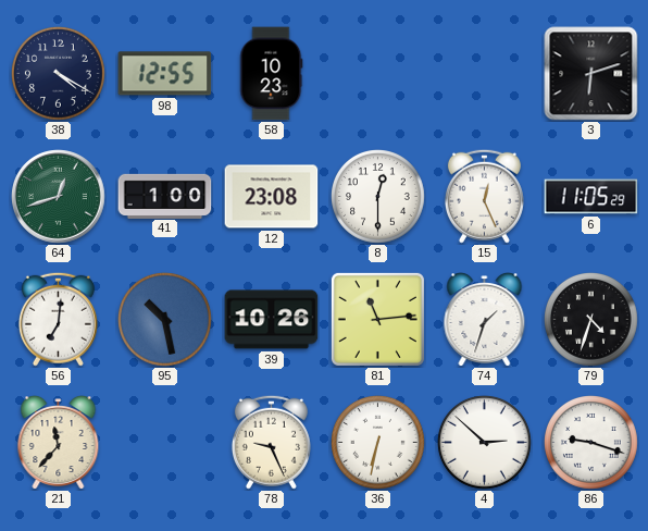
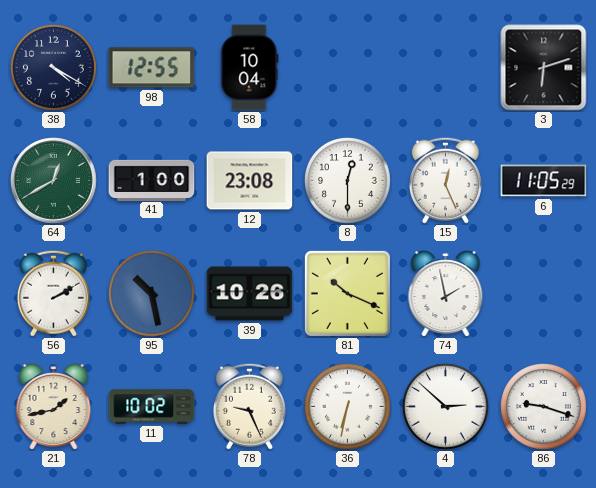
58: 10:23 -> 10:04
64: 12:42 -> 12:40
56: 7:01 -> 2:10
81: 11:14 -> 10:19
74: 1:33 -> 1:58
79: 4:33 -> none
21: 11:37 -> 1:43
11: none -> 10:02
